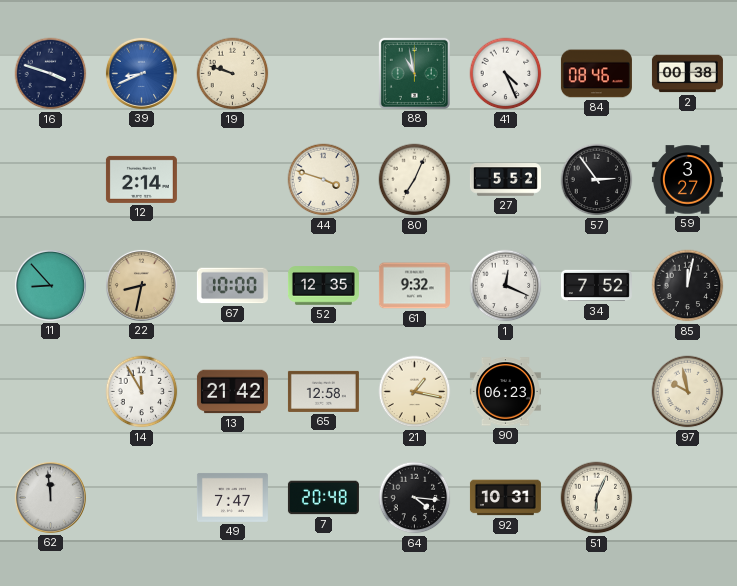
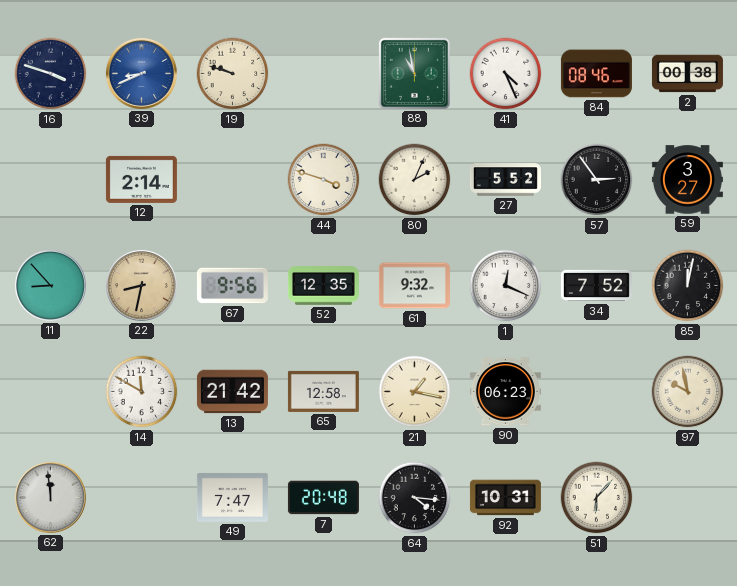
80: 7:04 -> 2:04
67: 10:00 -> 9:56
14: 11:55 -> 11:50
51: 6:04 -> 6:07
